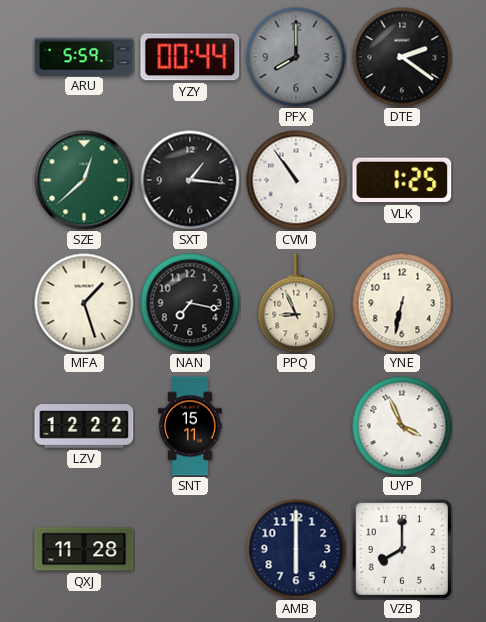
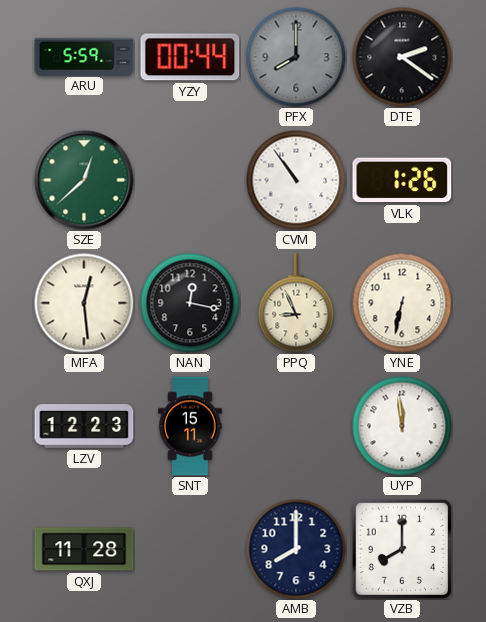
SXT: 1:16 -> none
VLK: 1:25 -> 1:26
MFA: 1:27 -> 12:29
NAN: 7:17 -> 12:17
LZV: 12:22 -> 12:23
UYP: 3:56 -> 11:59
AMB: 6:00 -> 8:00
